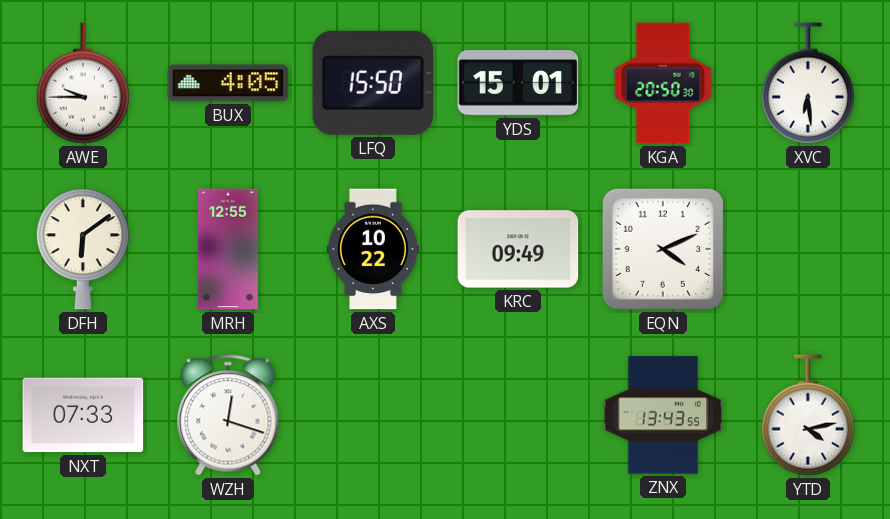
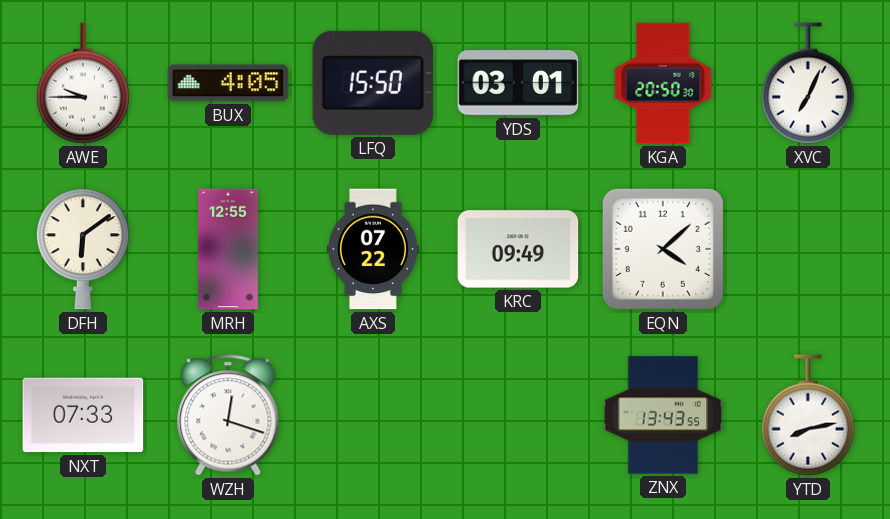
YDS: 15:01 -> 03:01
XVC: 6:29 -> 7:04
AXS: 10:22 -> 07:22
EQN: 4:11 -> 4:08
YTD: 4:13 -> 8:13
